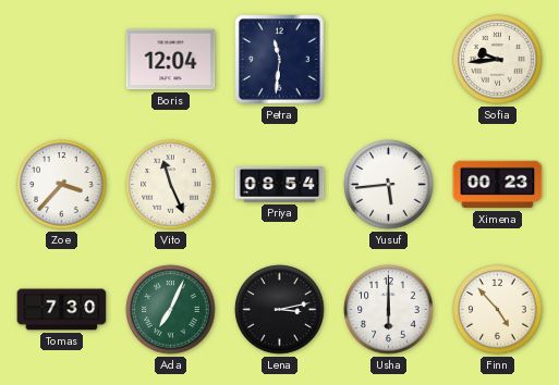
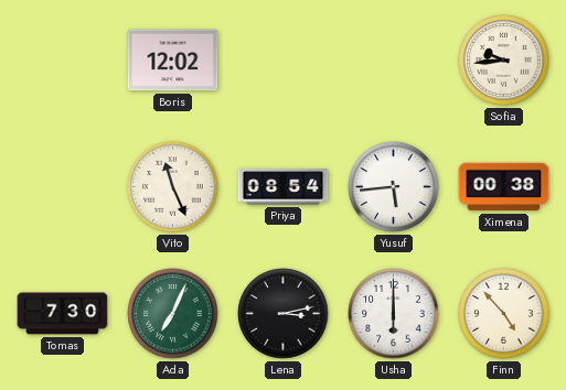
Boris: 12:04 -> 12:02
Petra: 11:31 -> none
Zoe: 3:37 -> none
Ximena: 00:23 -> 00:38
